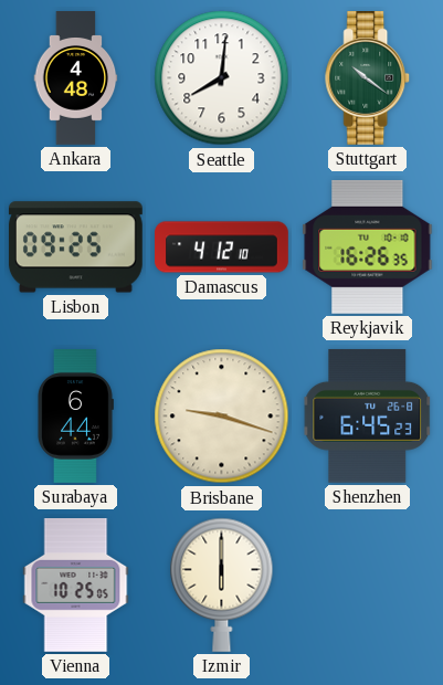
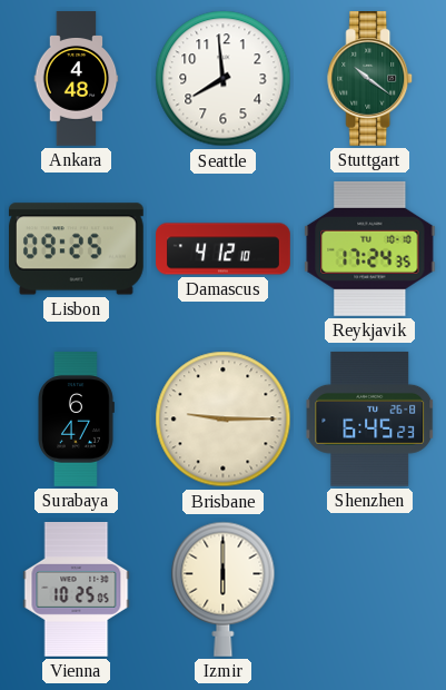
Seattle: 8:01 -> 7:59
Reykjavik: 16:26 -> 17:24
Surabaya: 6:44 -> 6:47
Brisbane: 9:18 -> 9:15
